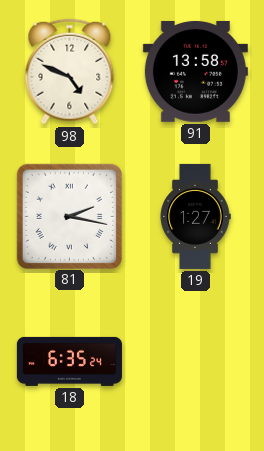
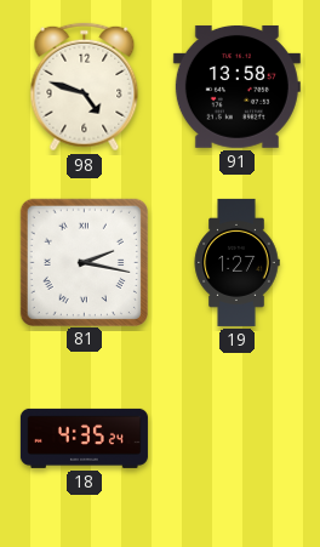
98: 4:49 -> 4:48
18: 6:35 -> 4:35
